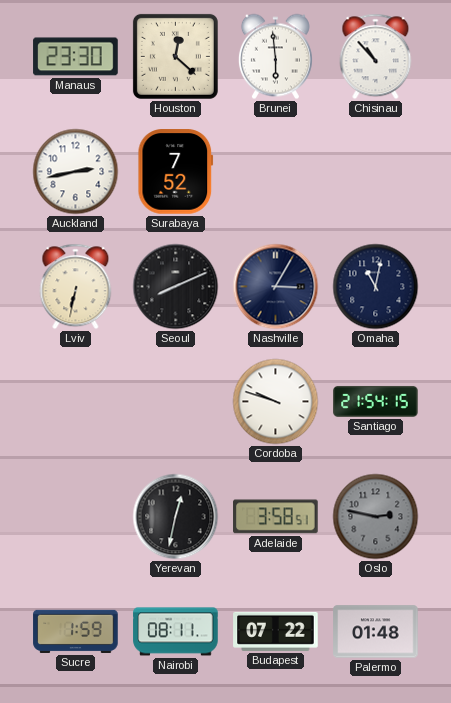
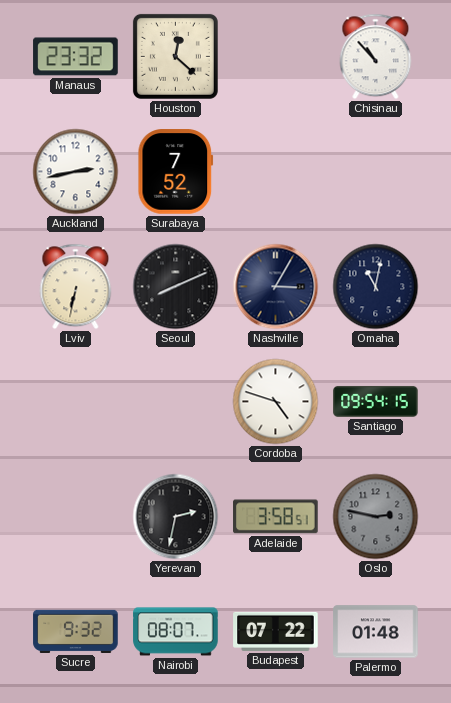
Manaus: 23:30 -> 23:32
Brunei: 5:59 -> none
Cordoba: 9:48 -> 4:48
Santiago: 21:54 -> 09:54
Yerevan: 12:32 -> 2:32
Sucre: 1:59 -> 9:32
Nairobi: 08:11 -> 08:07
